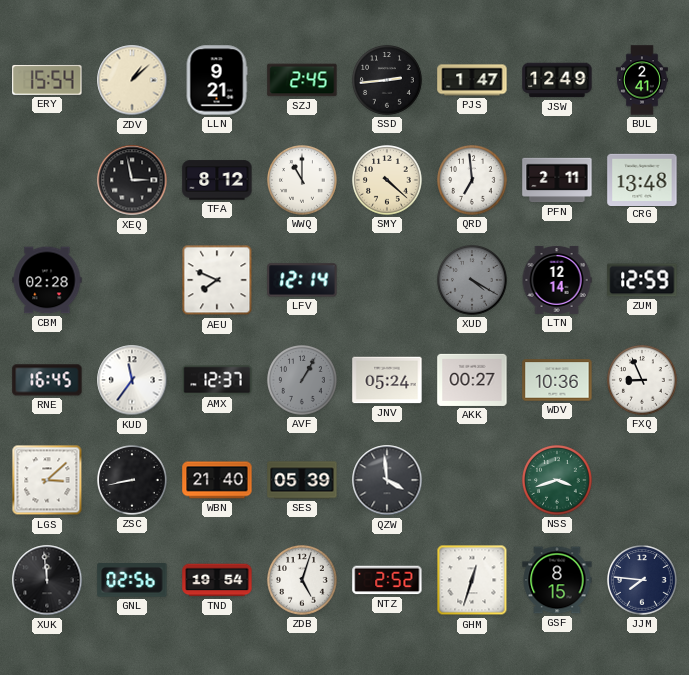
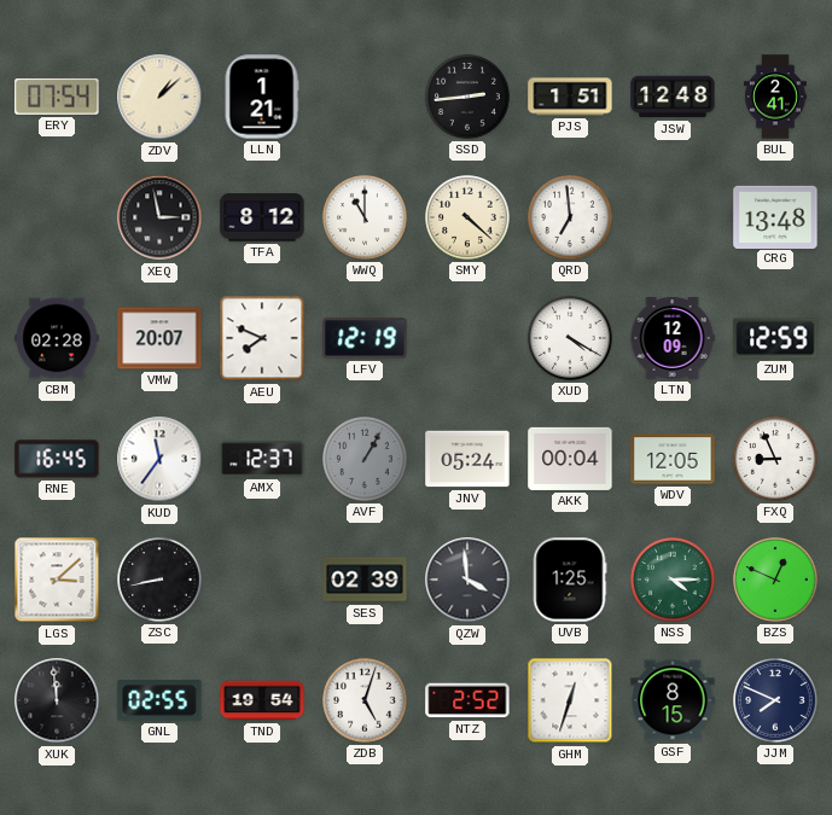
ERY: 15:54 -> 07:54
LLN: 9:21 -> 1:21
SZJ: 2:45 -> none
PJS: 1:47 -> 1:51
JSW: 12:49 -> 12:48
PFN: 2:11 -> none
VMW: none -> 20:07
LFV: 12:14 -> 12:19
XUD dial: grey -> white
LTN: 12:14 -> 12:09
AKK: 00:27 -> 00:04
WDV: 10:36 -> 12:05
WBN: 21:40 -> none
SES: 05:39 -> 02:39
UVB: none -> 1:25
NSS: 3:42 -> 4:15
BZS: none -> 12:49
GNL: 02:56 -> 02:55
JJM: 7:46 -> 7:49
